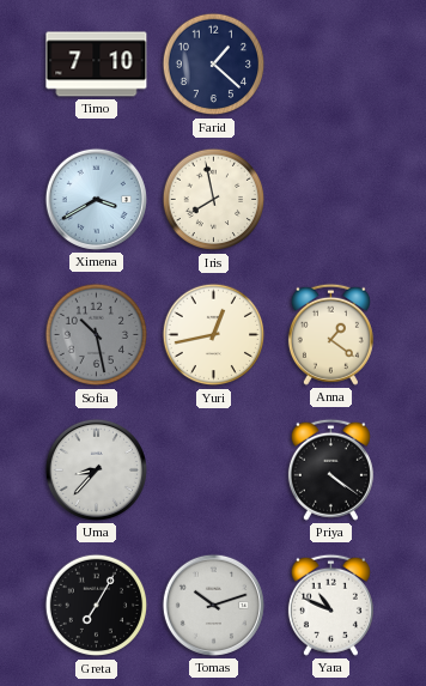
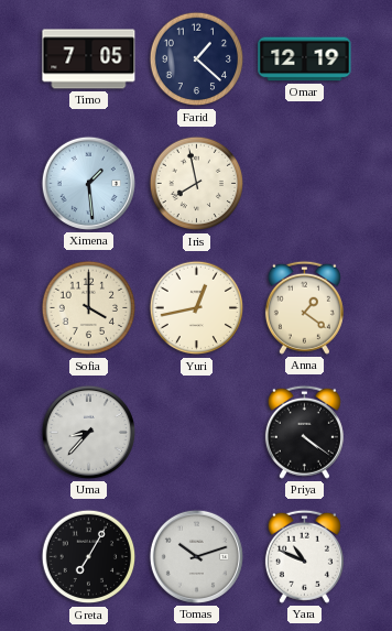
Timo: 7:10 -> 7:05
Omar: none -> 12:19
Ximena: 3:40 -> 1:29
Sofia: 10:28 -> 4:00
Sofia dial: grey -> cream
